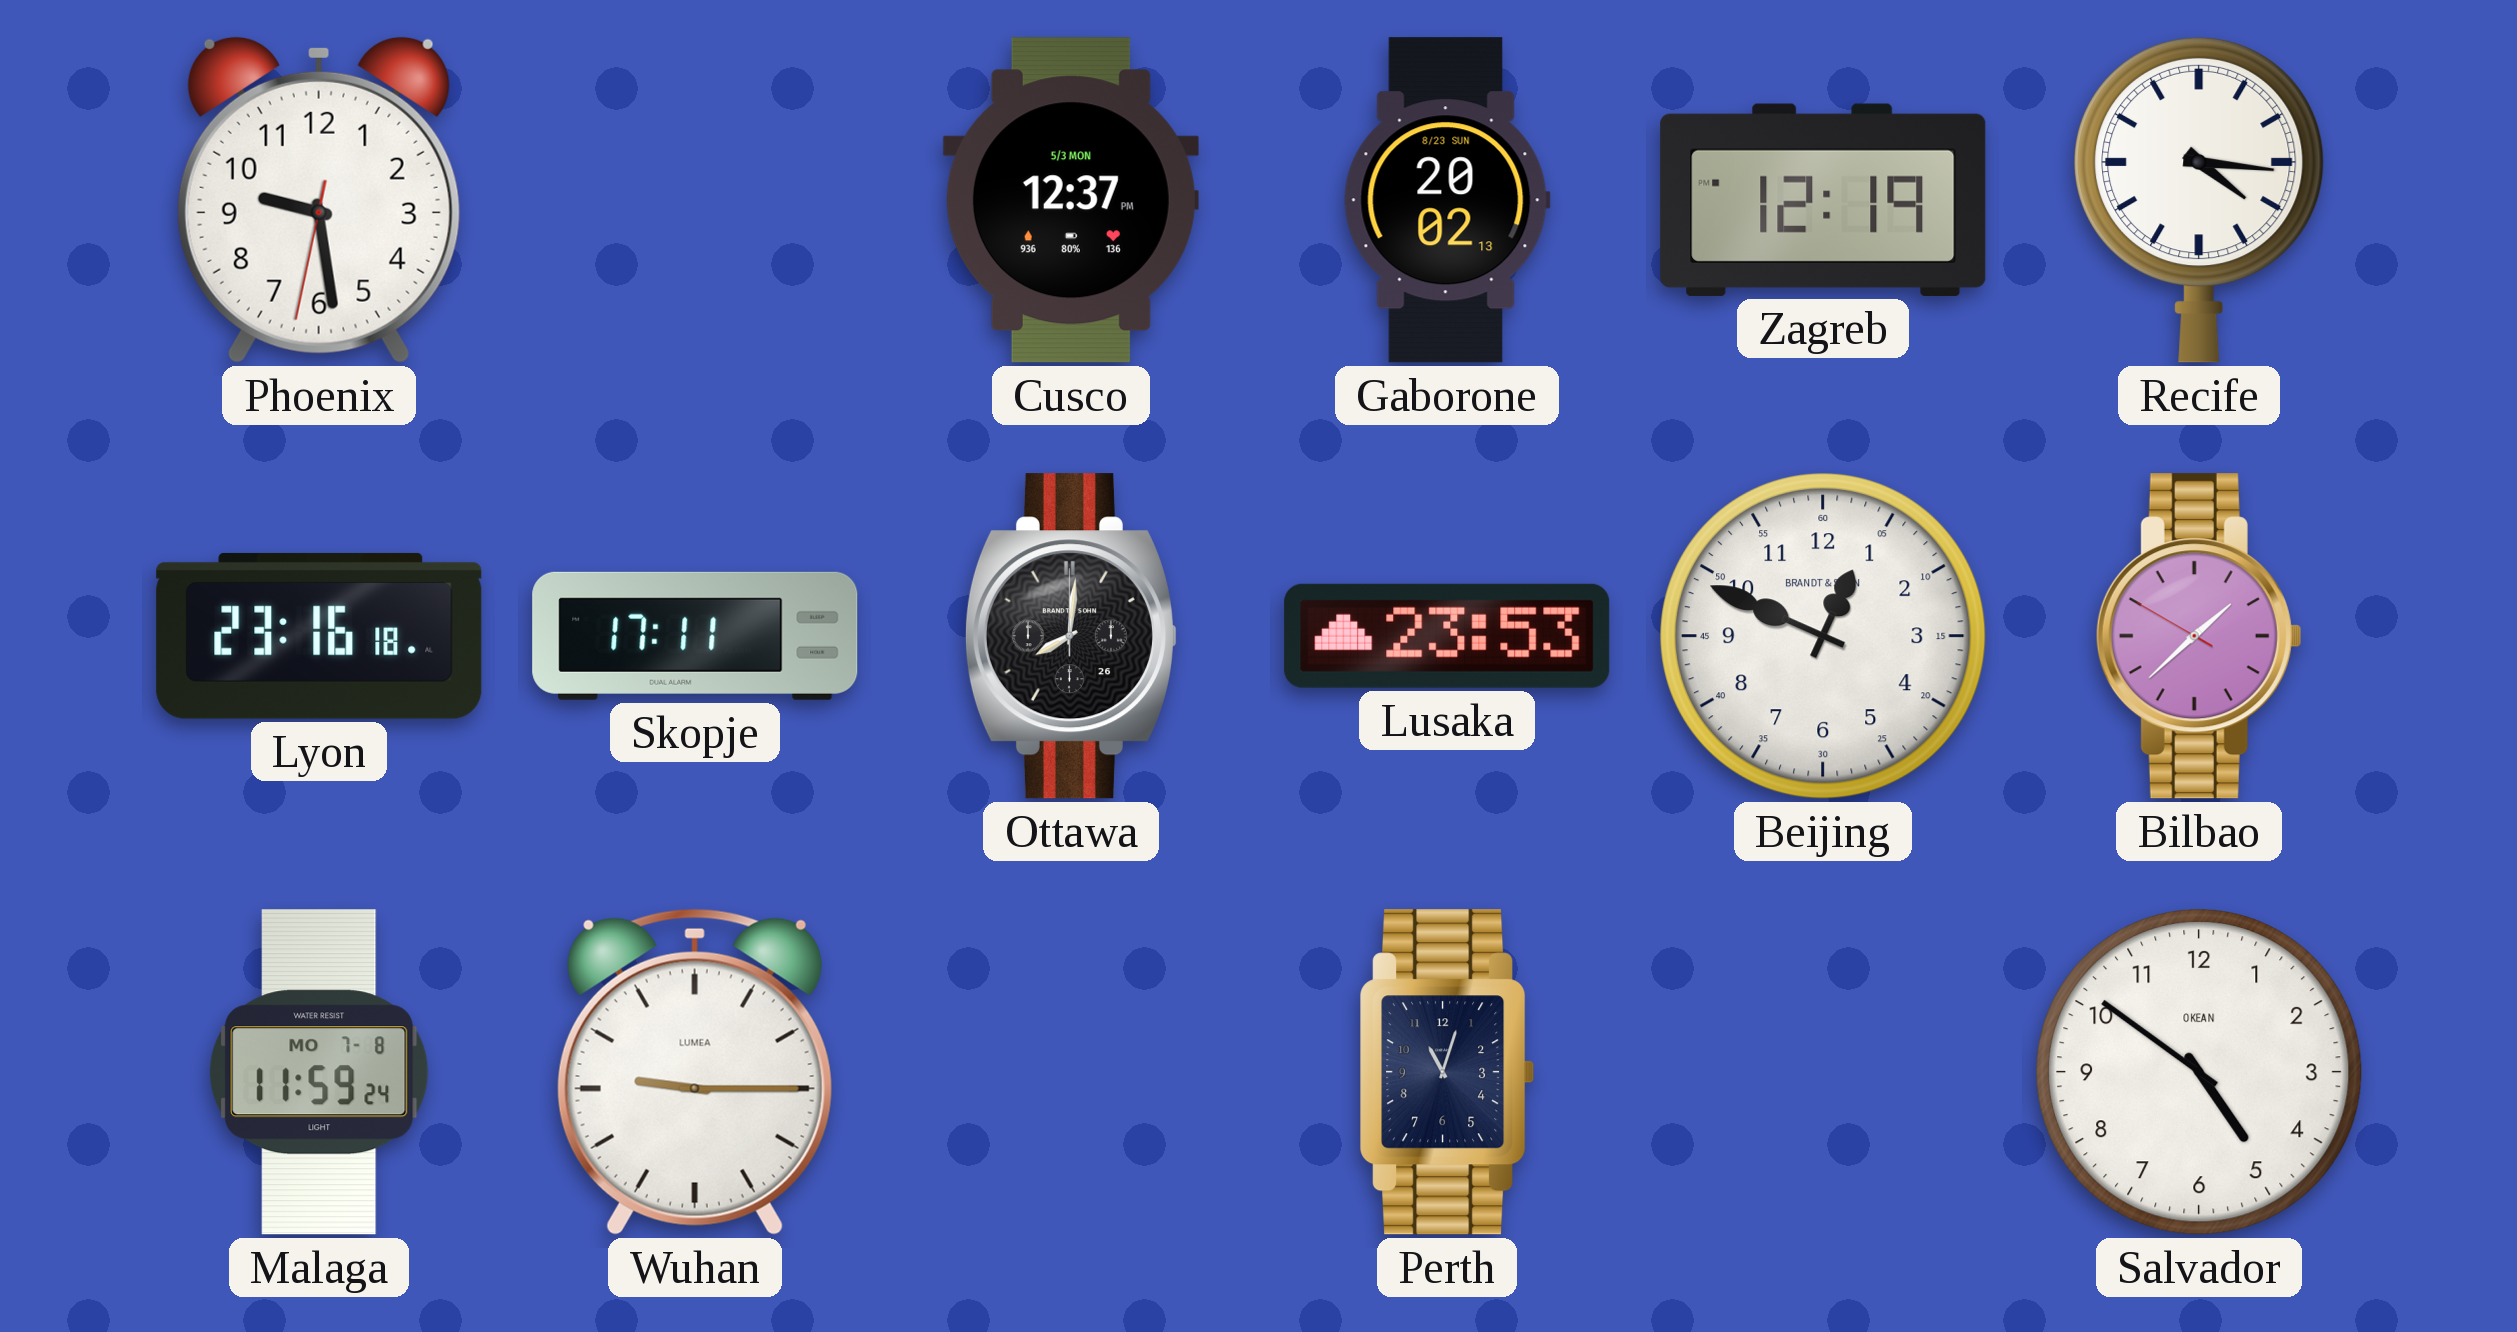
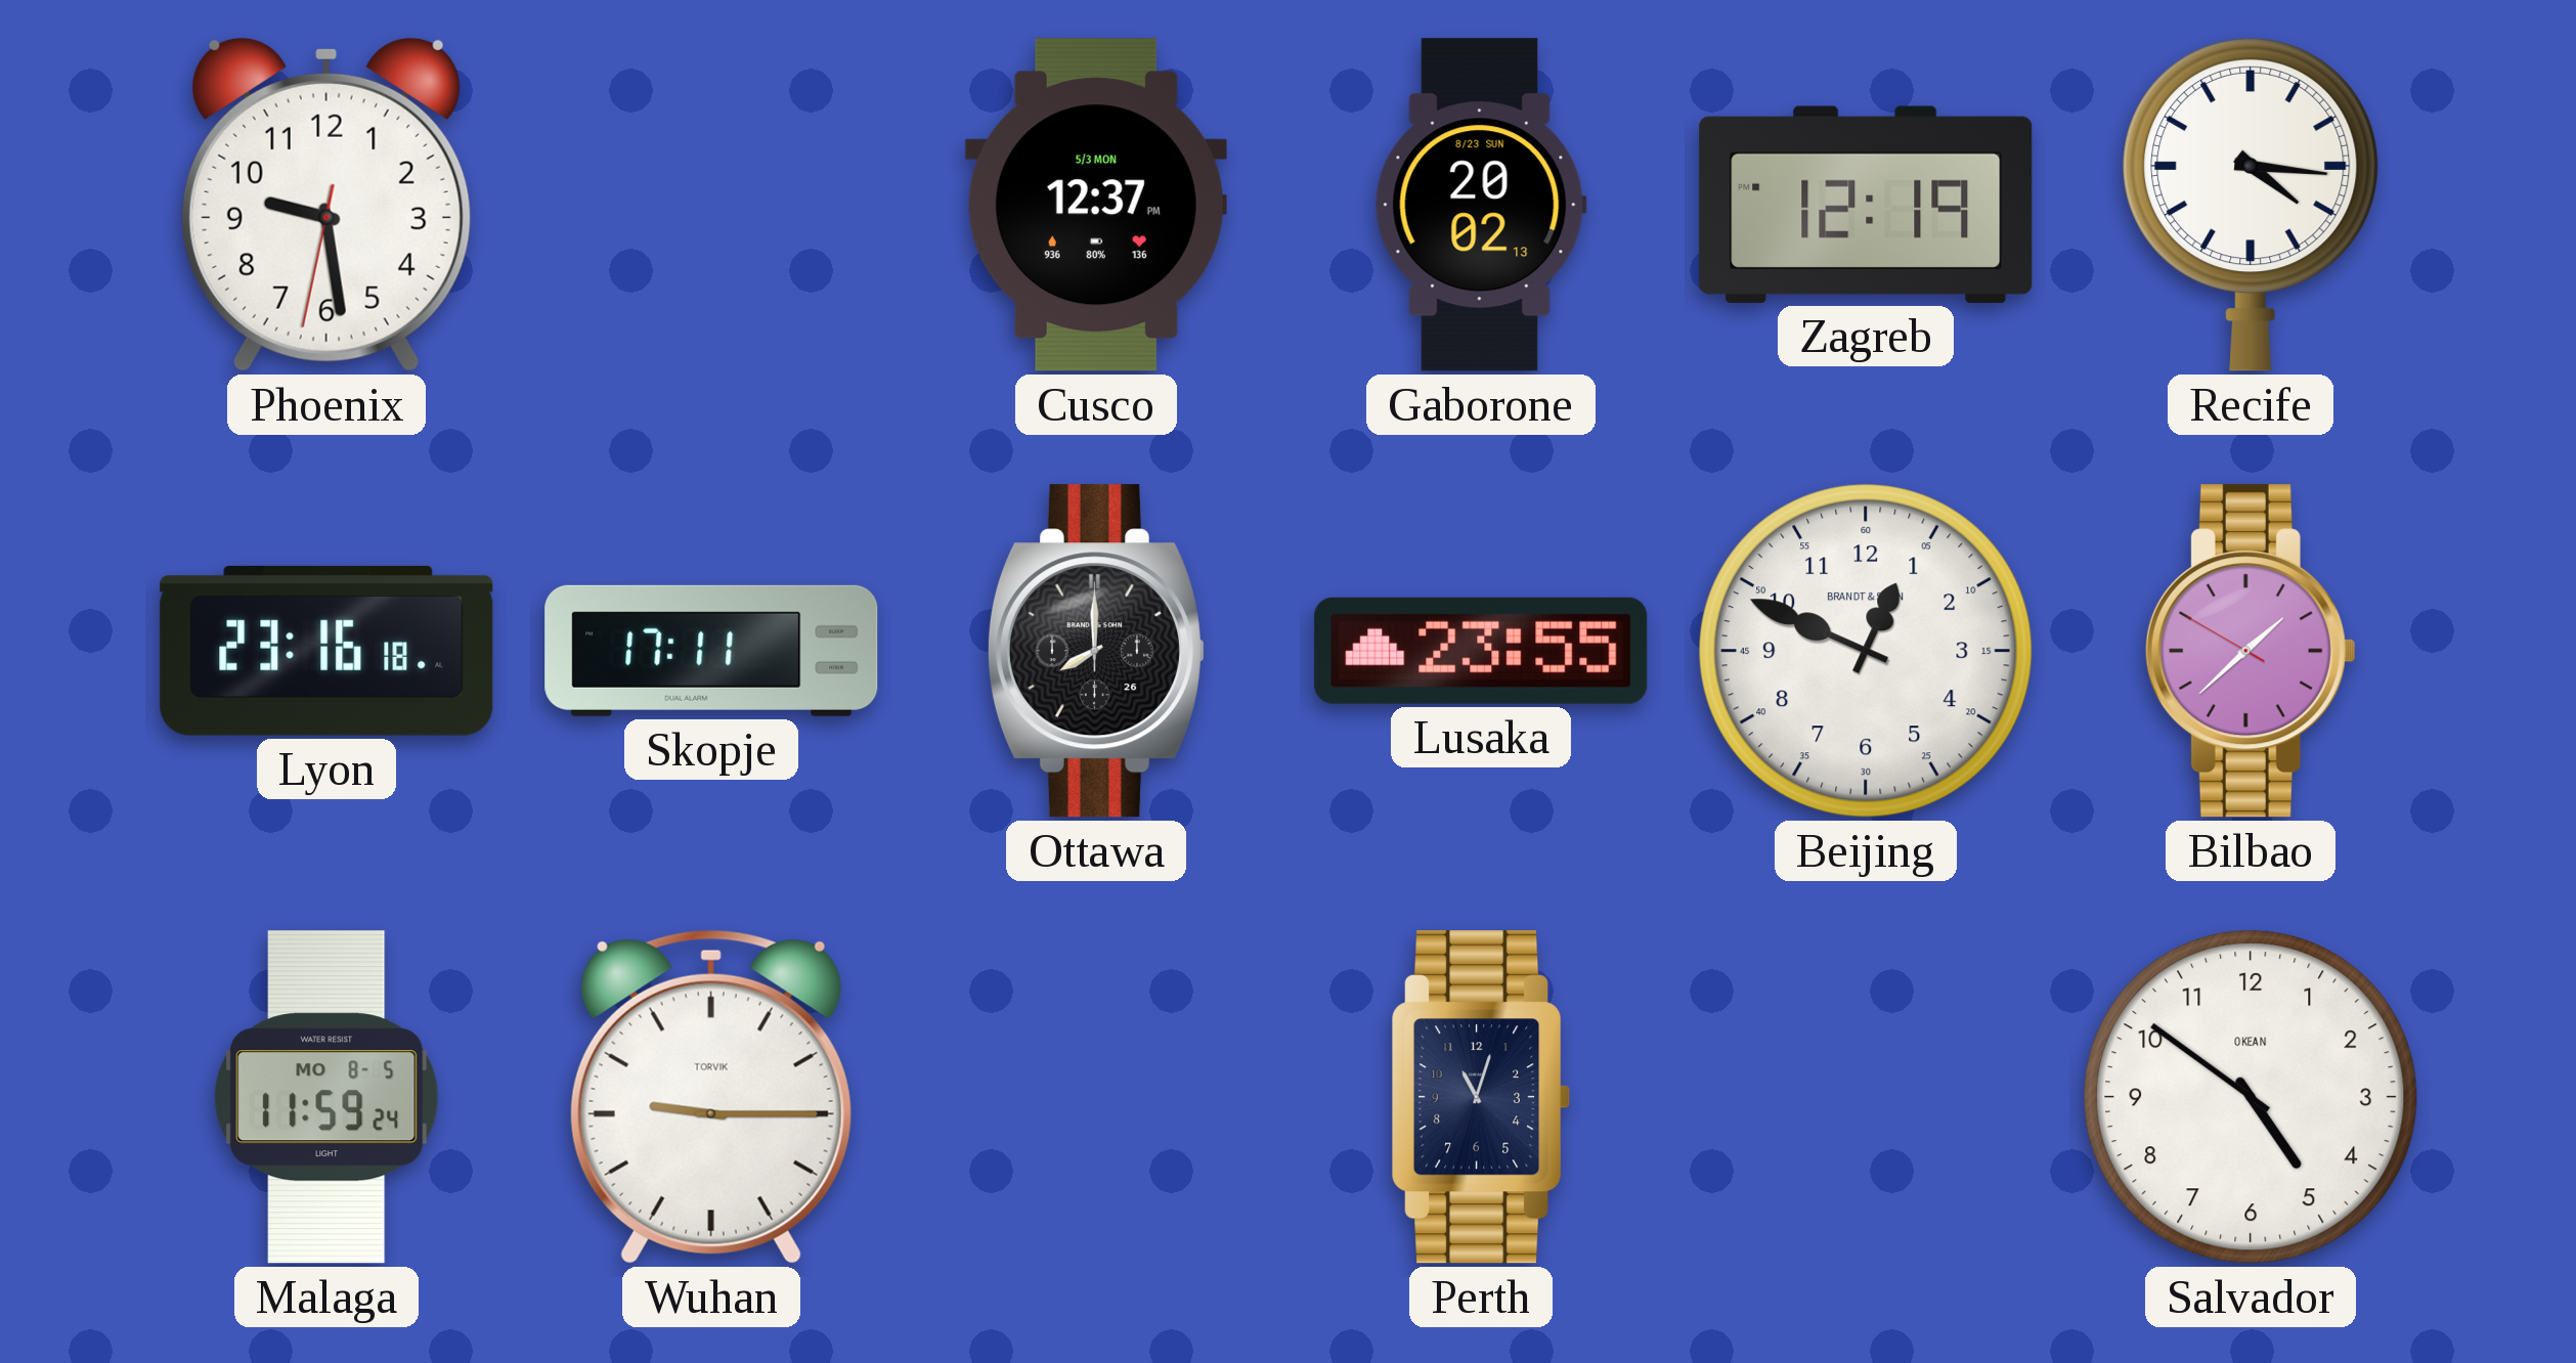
Ottawa: 8:01 -> 8:00
Lusaka: 23:53 -> 23:55
Malaga date: MO 7-8 -> MO 8-5
Wuhan brand: LUMEA -> TORVIK
